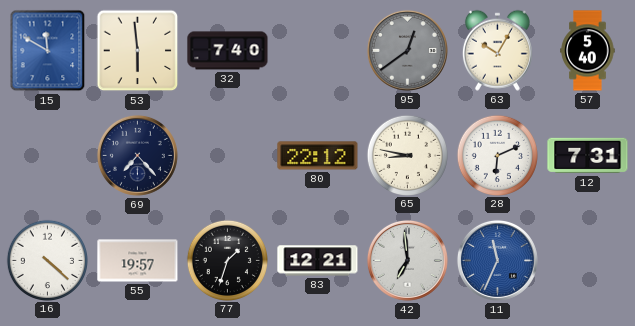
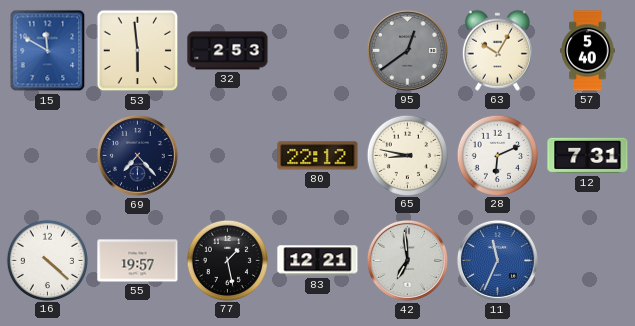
32: 7:40 -> 2:53
77: 1:33 -> 1:28
